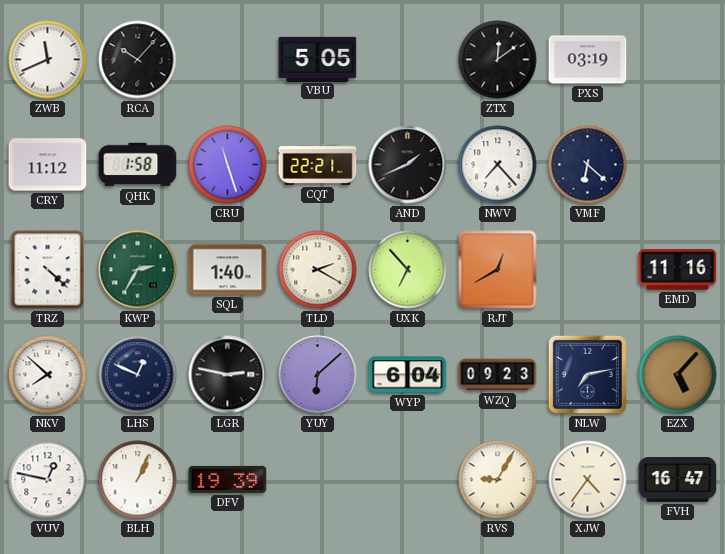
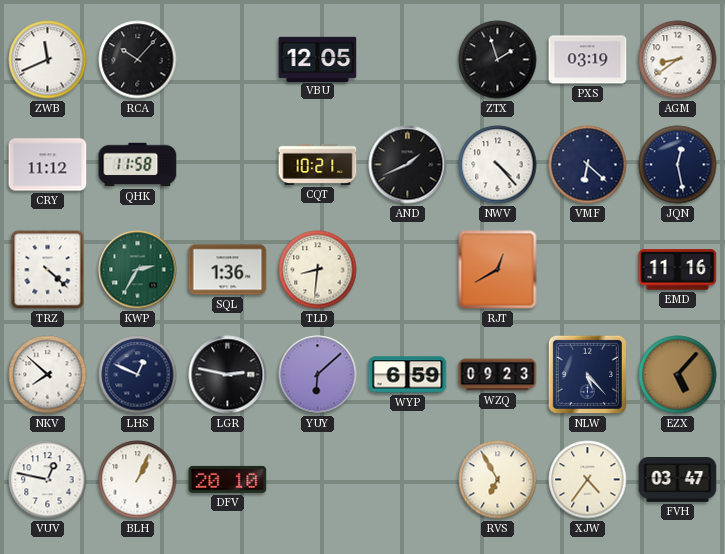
VBU: 5:05 -> 12:05
ZTX: 12:09 -> 1:57
AGM: none -> 8:39
QHK: 1:58 -> 11:58
CRU: 11:27 -> none
CQT: 22:21 -> 10:21
NWV: 7:23 -> 4:23
JQN: none -> 12:28
SQL: 1:40 -> 1:36
TLD: 2:20 -> 8:31
UXK: 6:53 -> none
WYP: 6:04 -> 6:59
NLW: 7:13 -> 5:23
DFV: 19:39 -> 20:10
RVS: 9:05 -> 6:55
FVH: 16:47 -> 03:47
